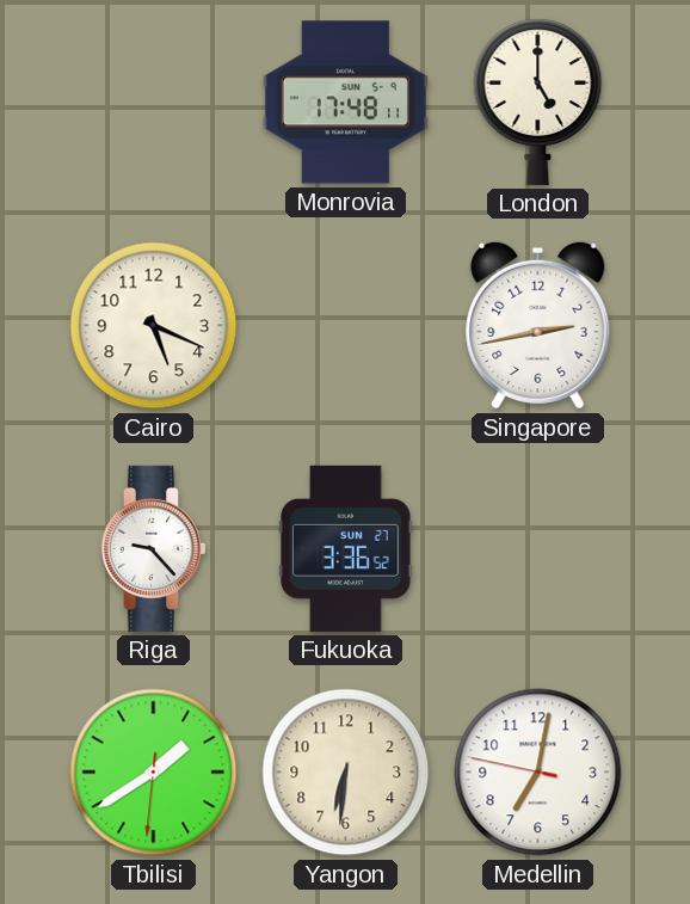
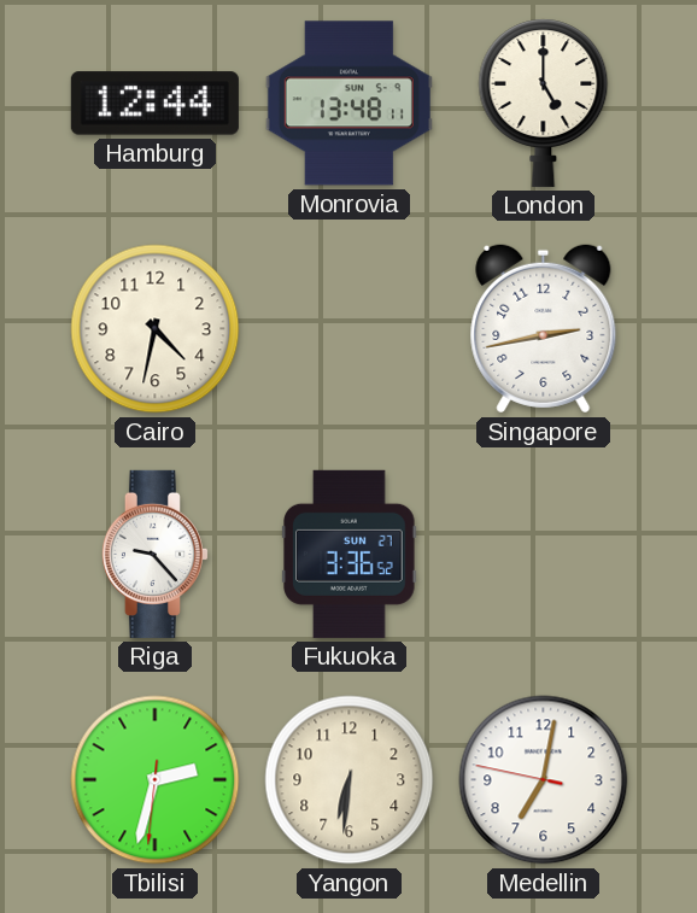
Hamburg: none -> 12:44
Monrovia: 17:48 -> 13:48
Cairo: 5:19 -> 4:32
Tbilisi: 1:39 -> 2:32
